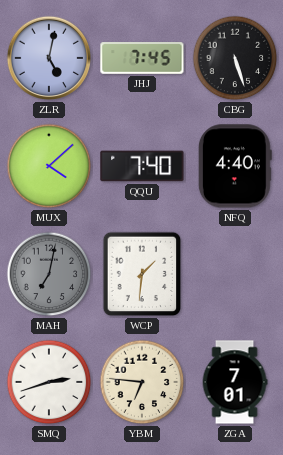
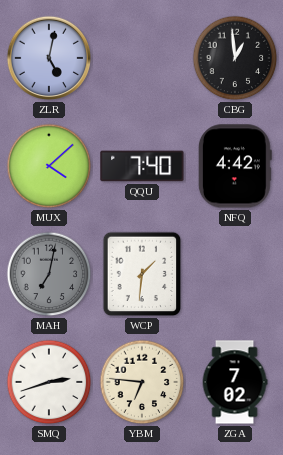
JHJ: 7:45 -> none
CBG: 5:27 -> 12:59
NFQ: 4:40 -> 4:42
ZGA: 7:01 -> 7:02
